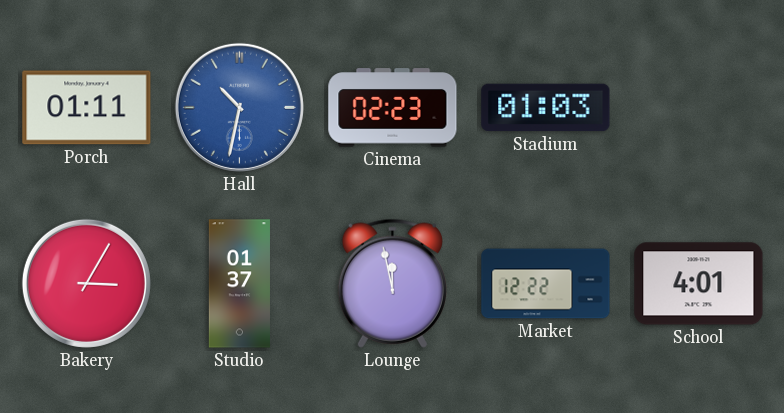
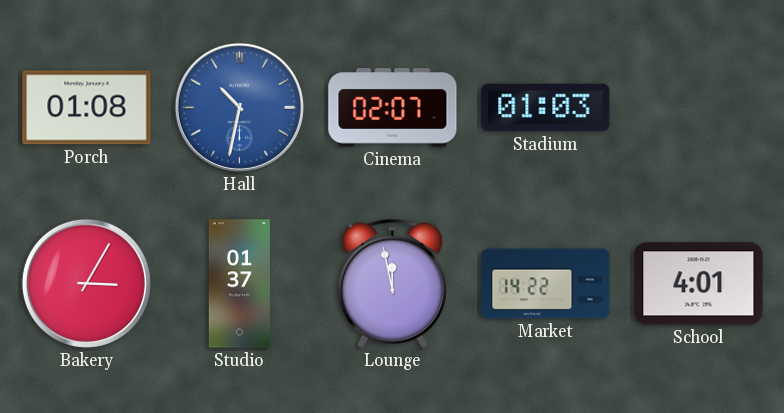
Porch: 01:11 -> 01:08
Cinema: 02:23 -> 02:07
Market: 12:22 -> 14:22
